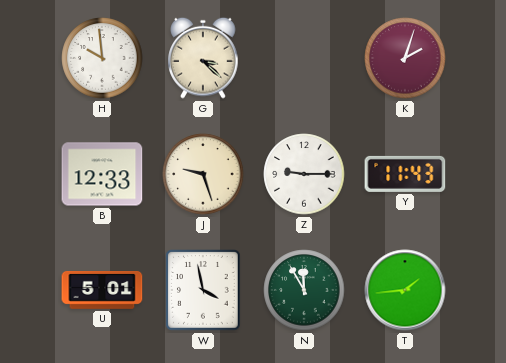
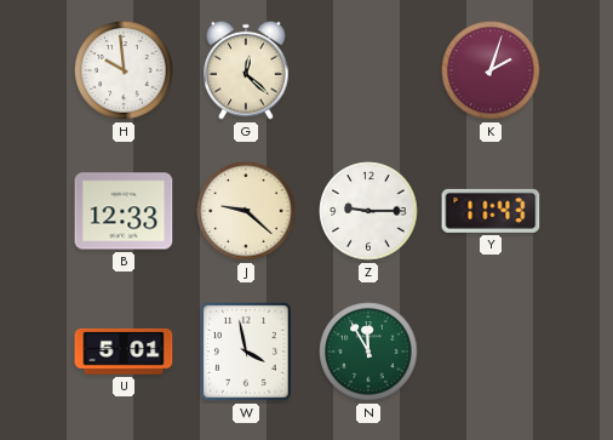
G: 3:22 -> 12:22
J: 9:27 -> 9:22
T: 1:44 -> none
